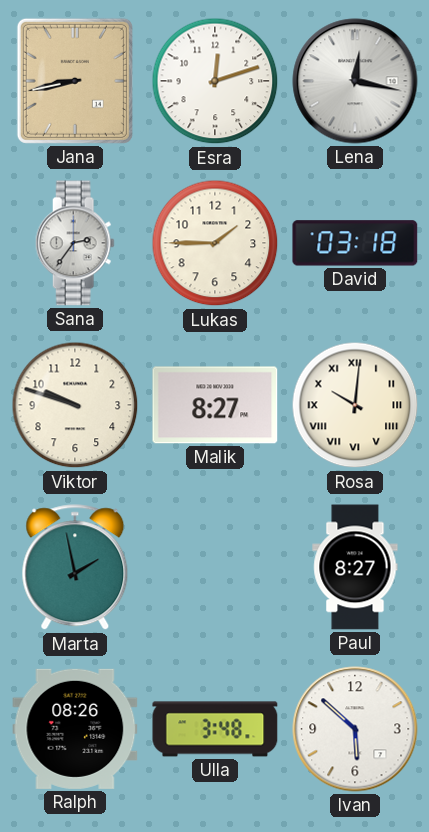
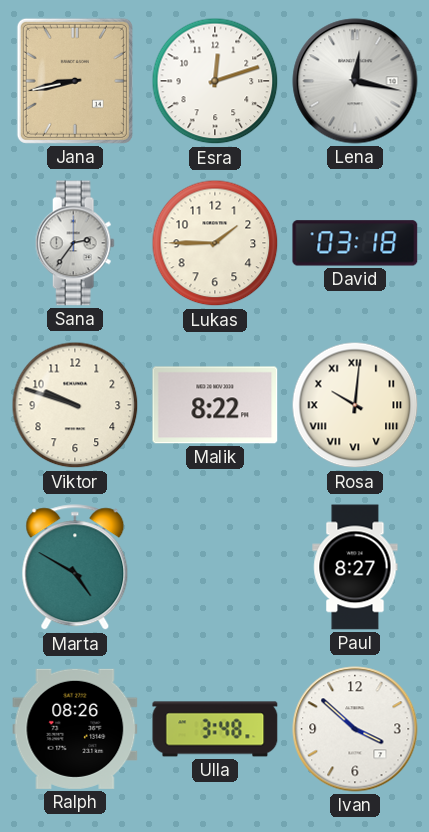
Malik: 8:27 -> 8:22
Marta: 1:58 -> 4:50
Ivan: 5:52 -> 3:52
